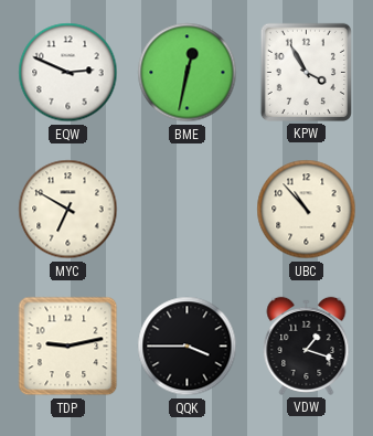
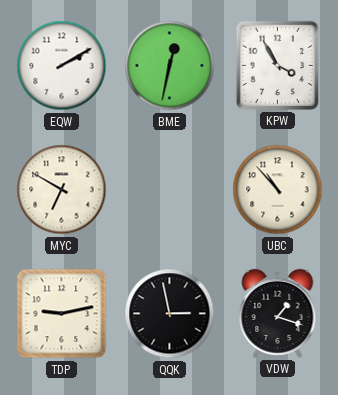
EQW: 2:49 -> 2:10
QQK: 3:45 -> 2:58
